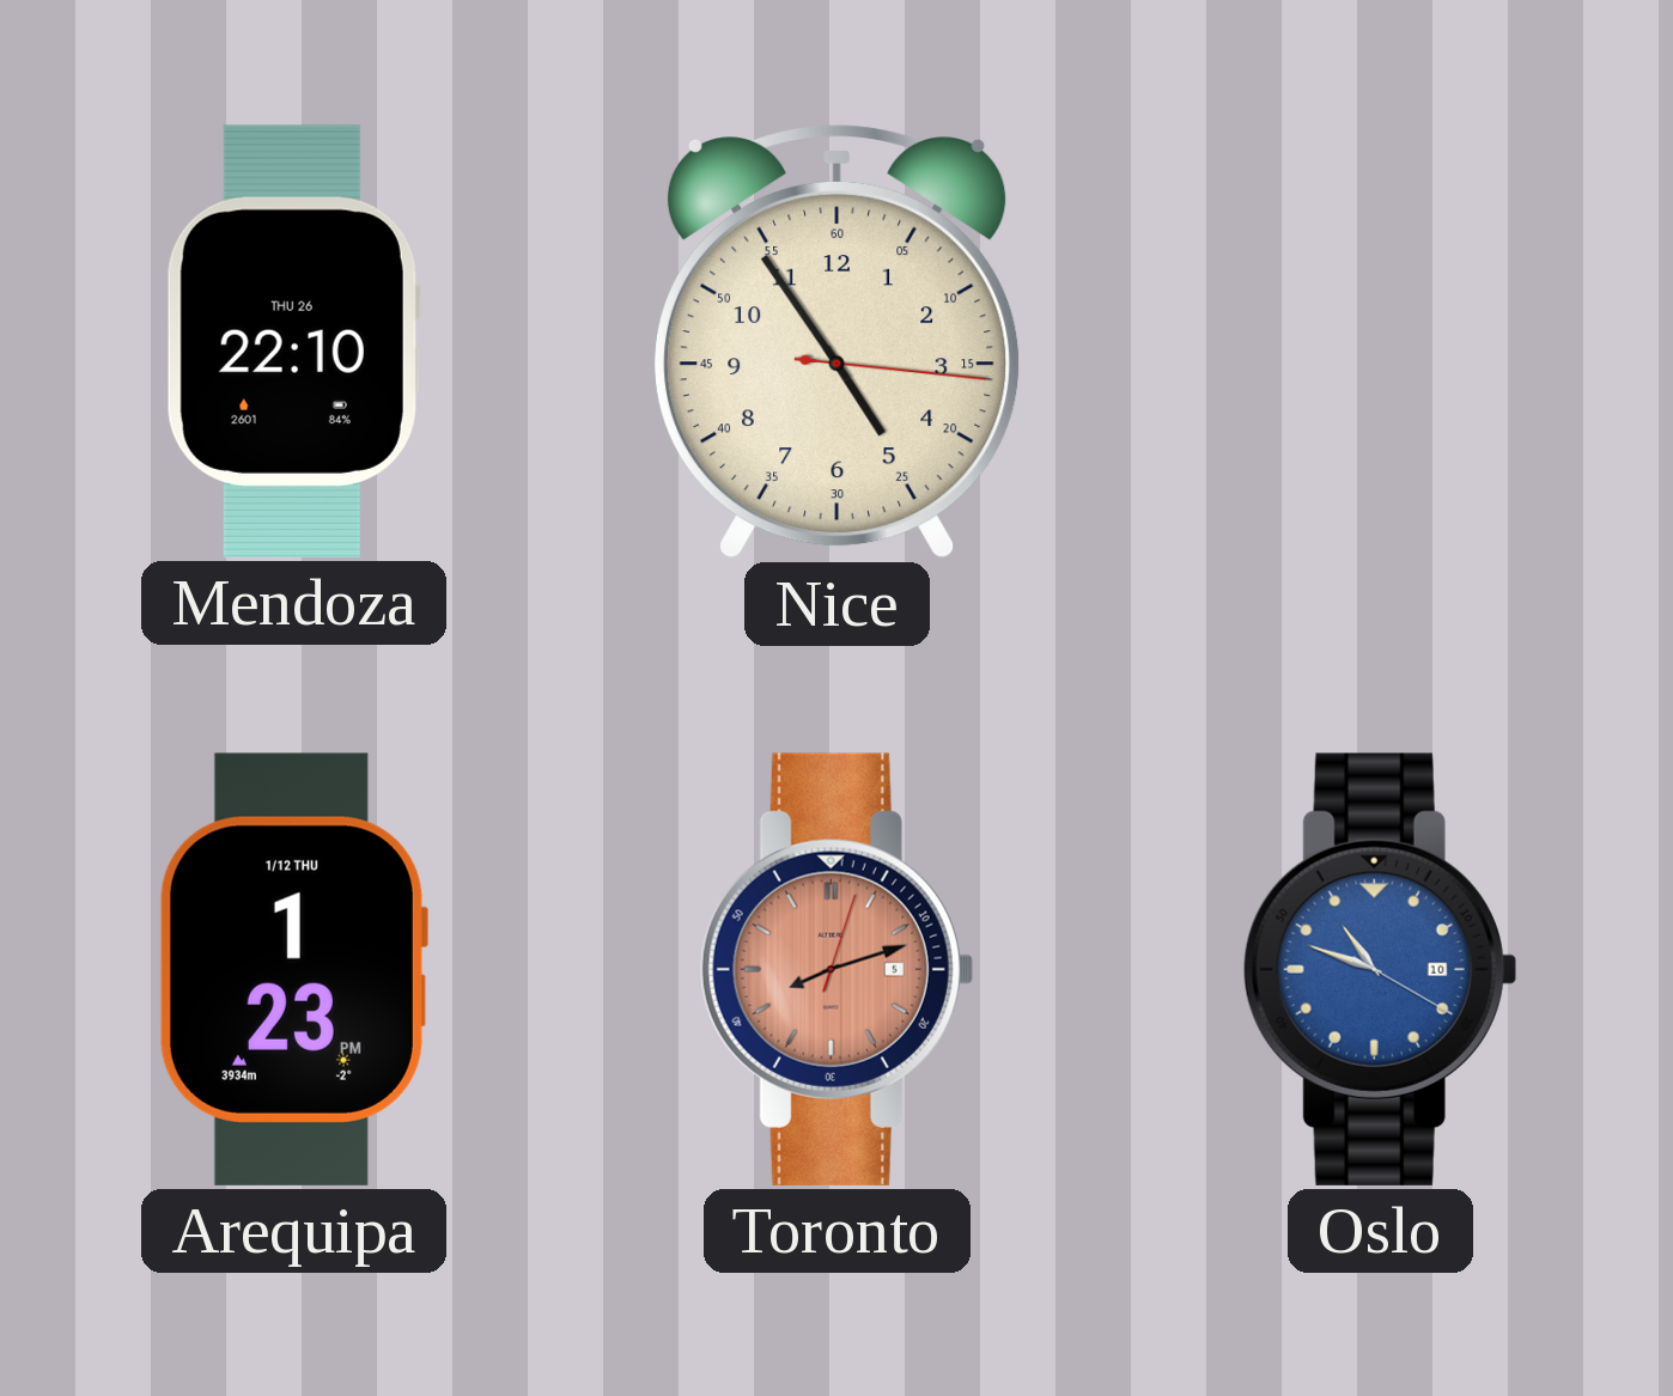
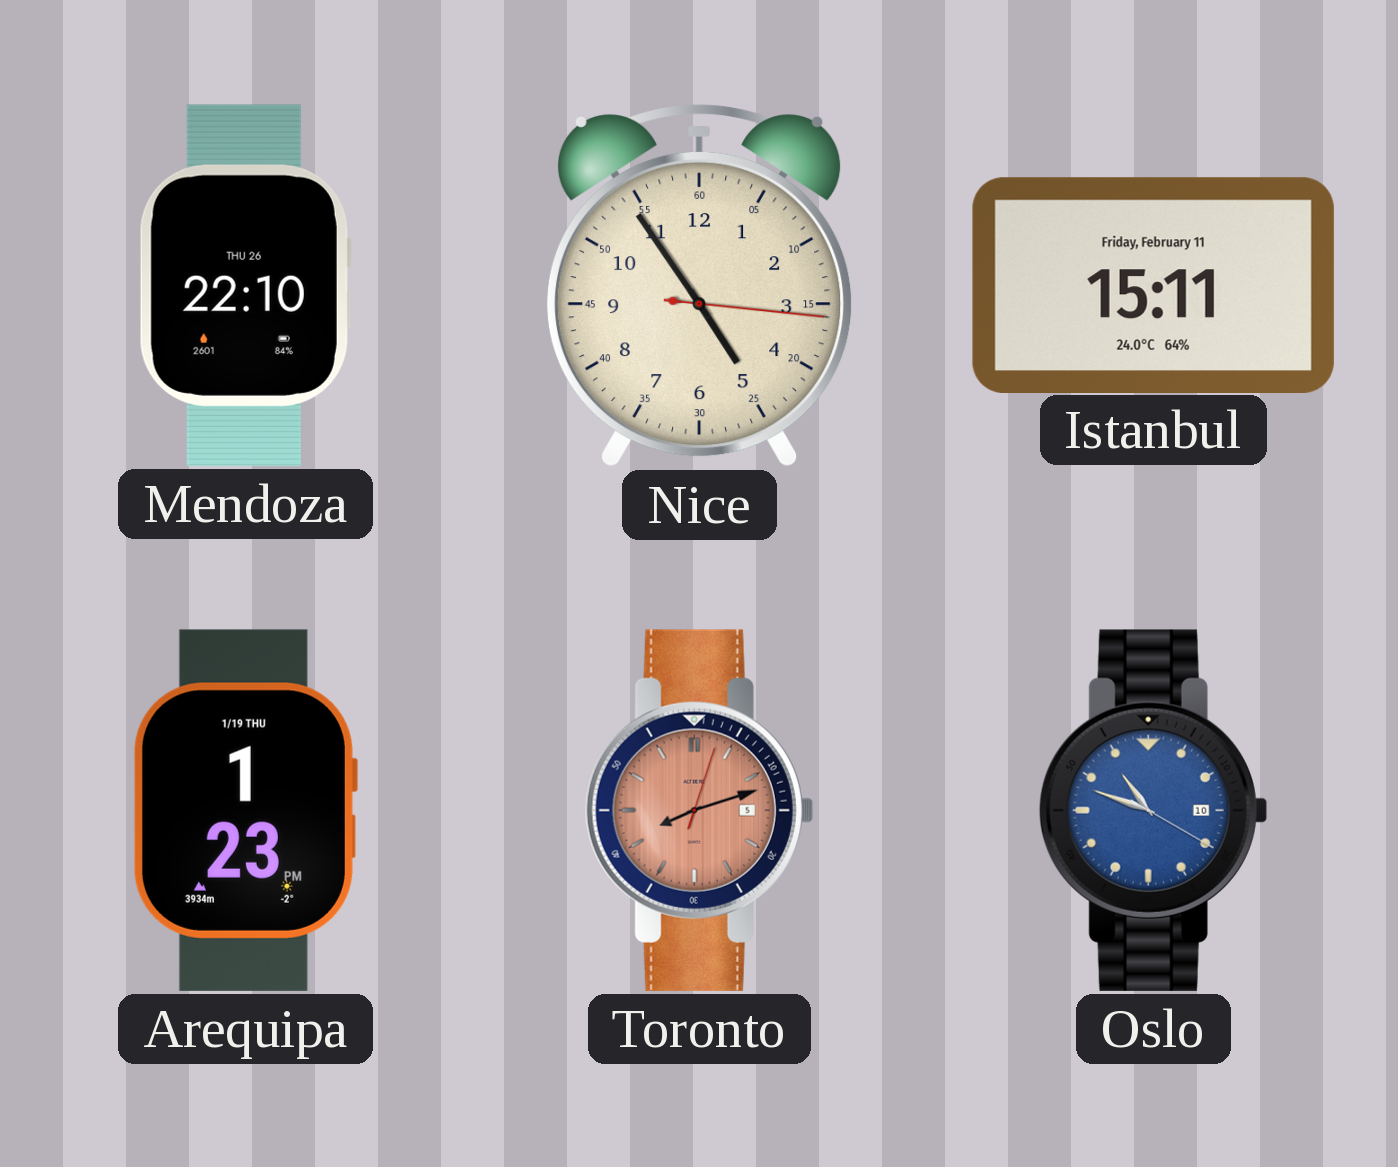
Istanbul: none -> 15:11
Arequipa date: 1/12 THU -> 1/19 THU
